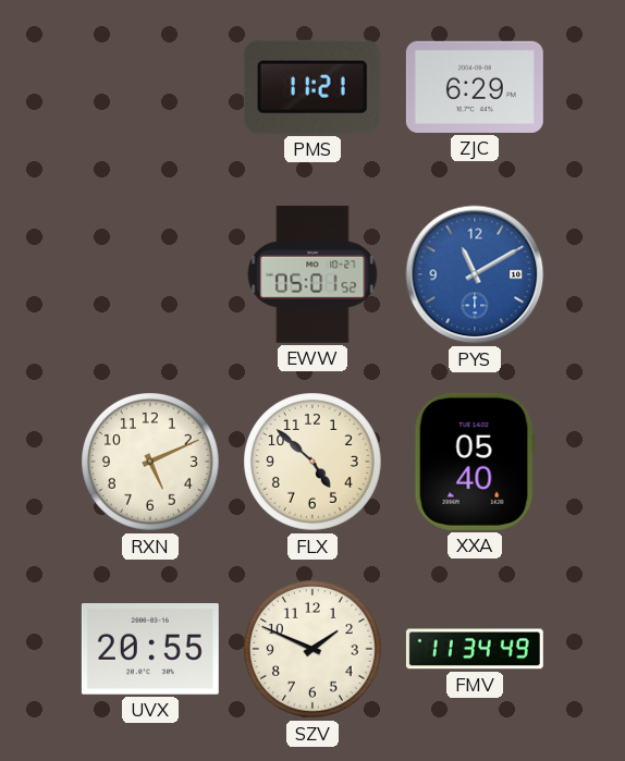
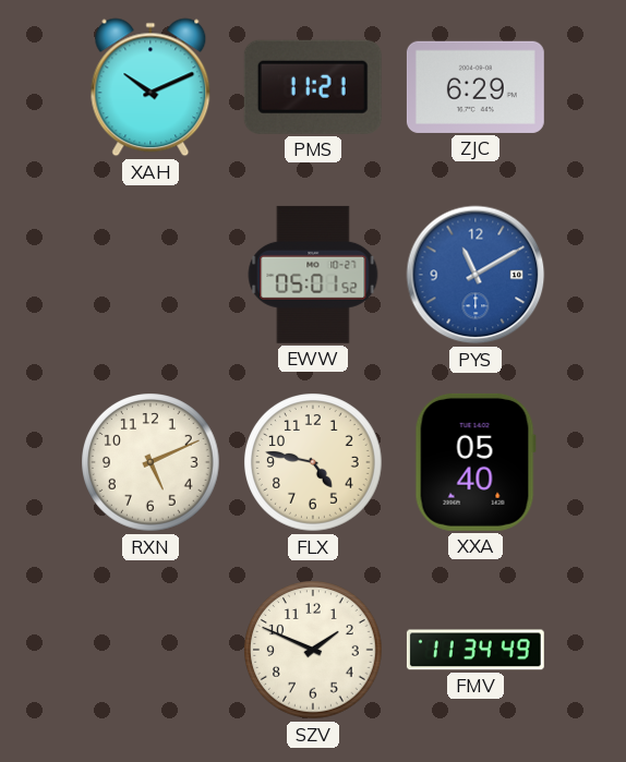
XAH: none -> 10:11
FLX: 4:52 -> 4:47
UVX: 20:55 -> none
